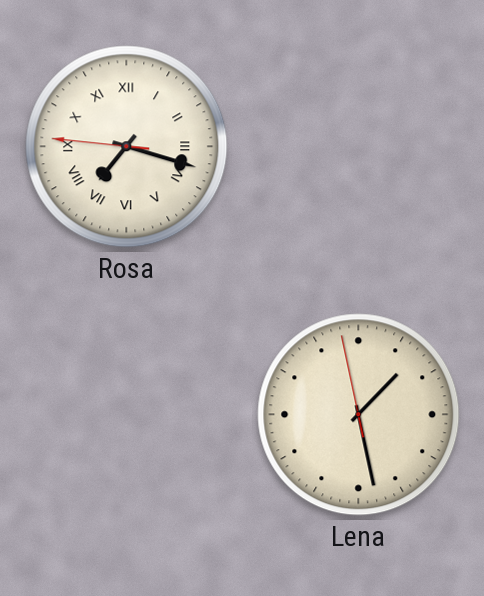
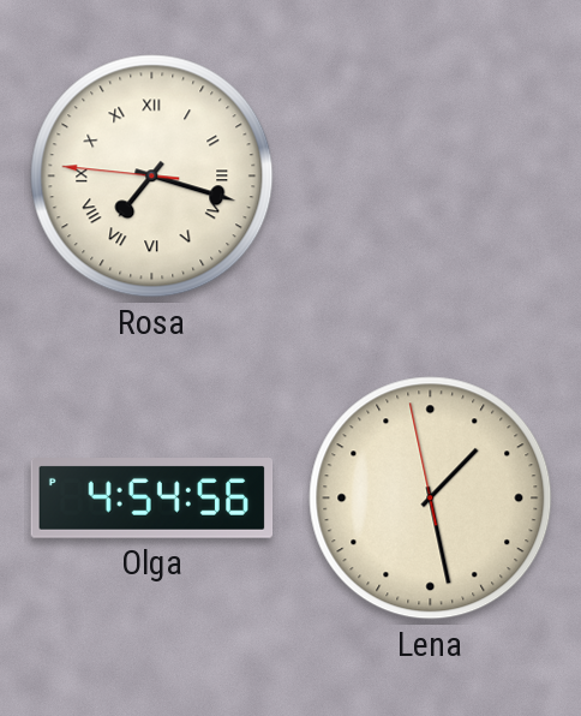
Olga: none -> 4:54
